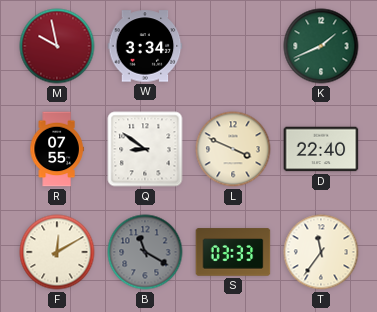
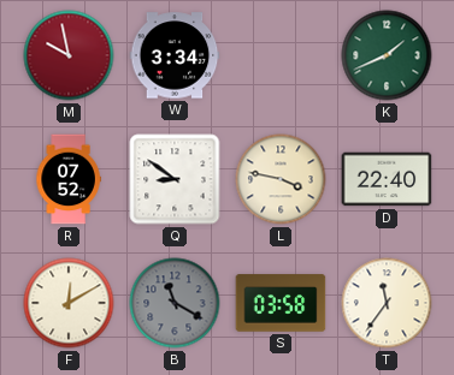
R: 07:55 -> 07:52
L: 3:49 -> 3:47
S: 03:33 -> 03:58
